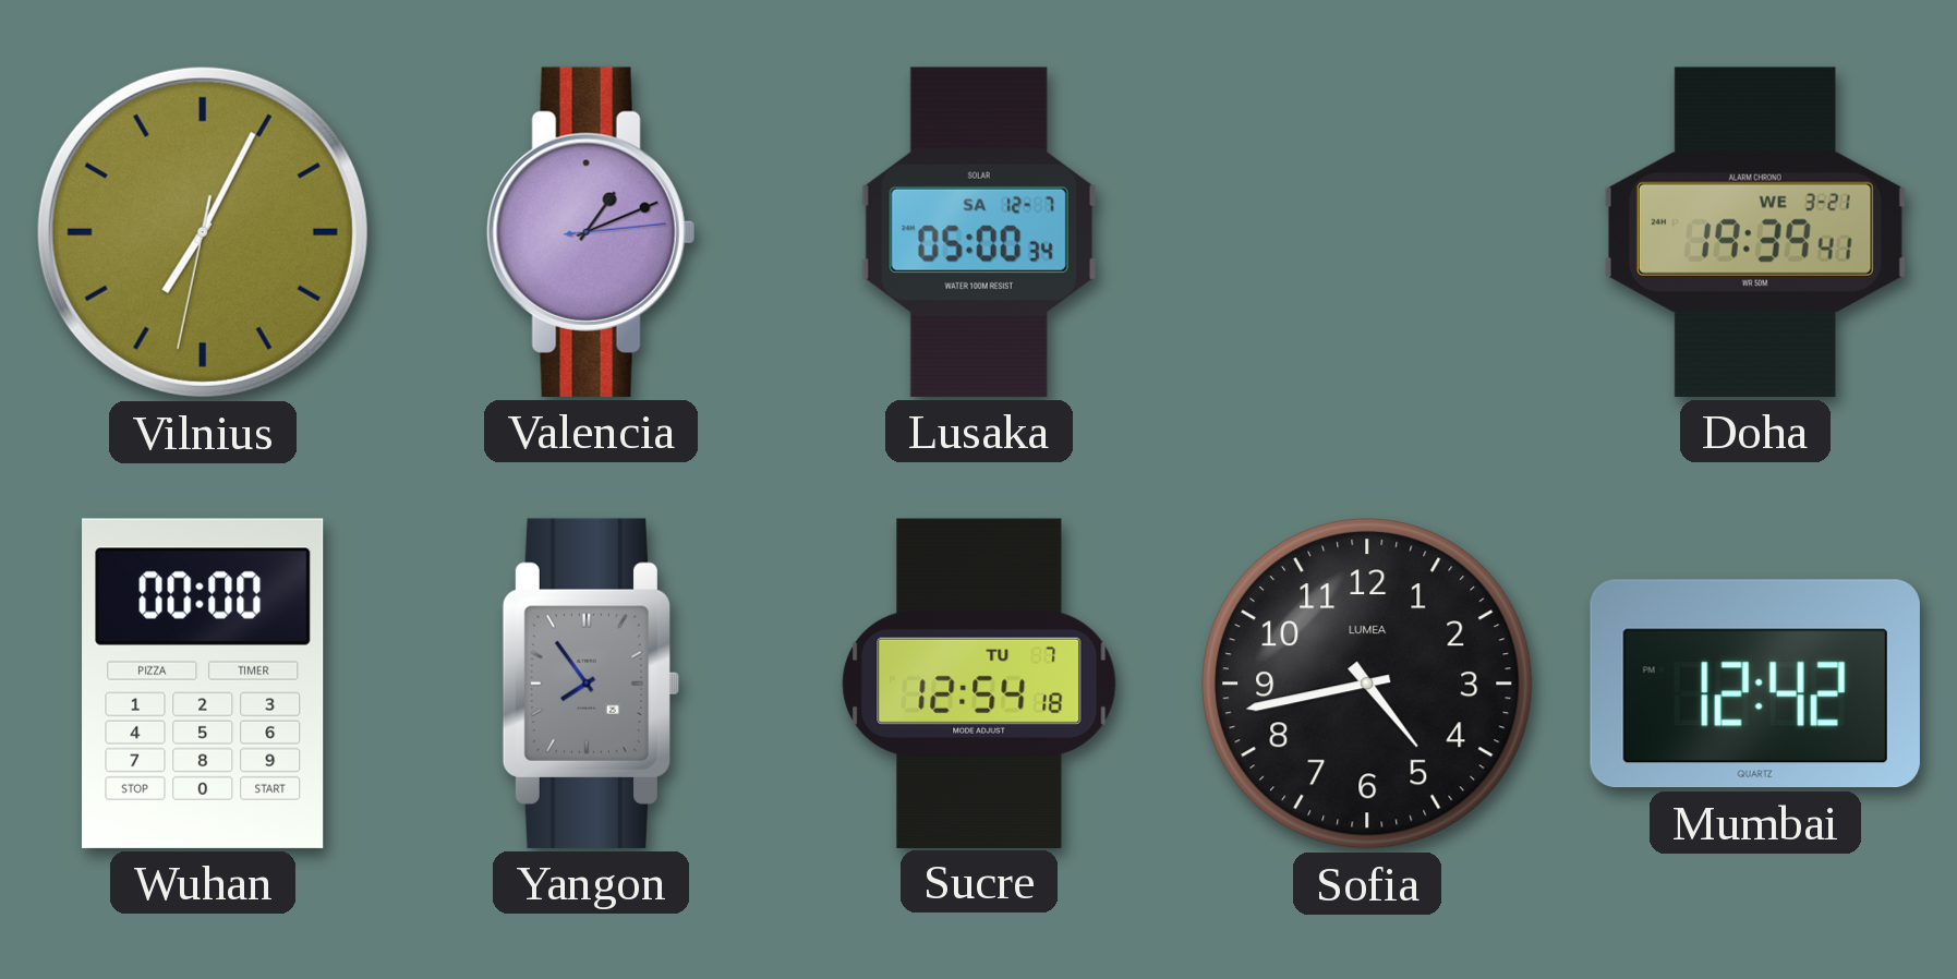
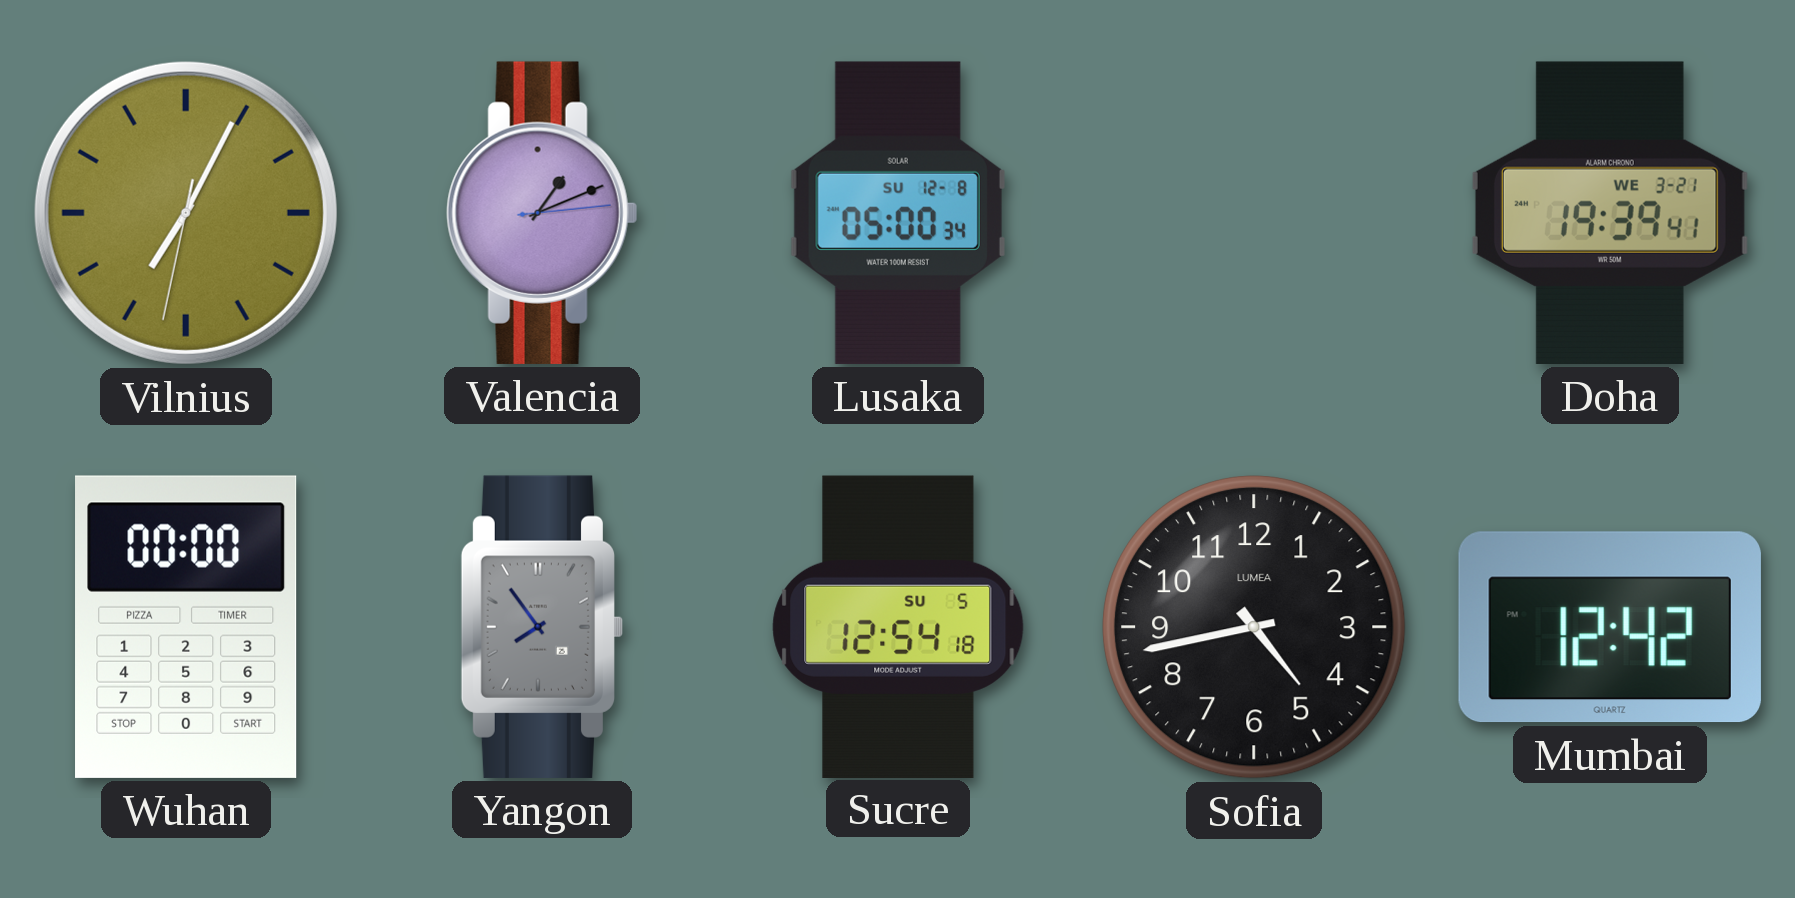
Lusaka date: SA 12-7 -> SU 12-8
Sucre date: TU 7 -> SU 5
